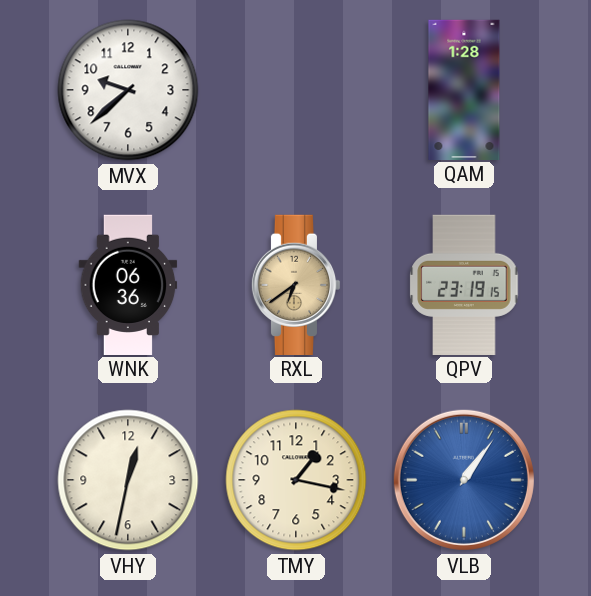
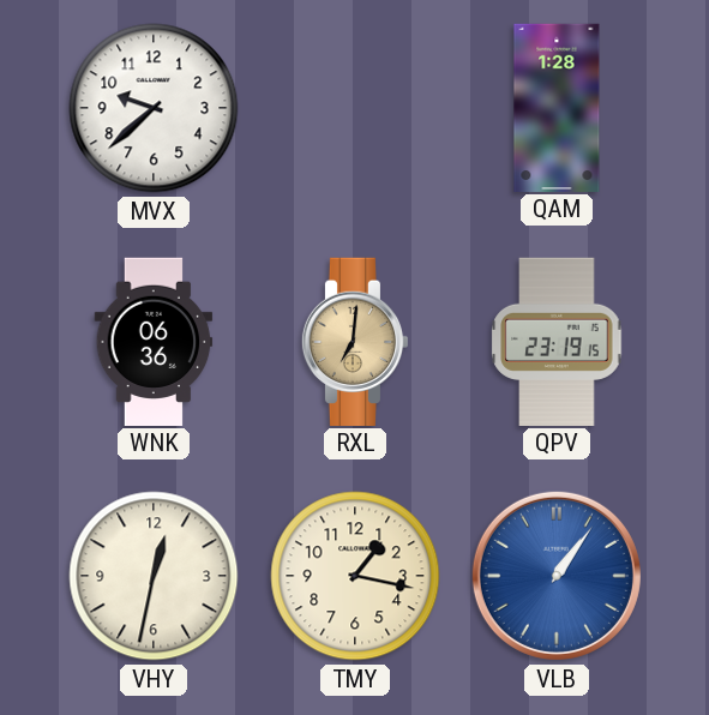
RXL: 6:39 -> 7:01
